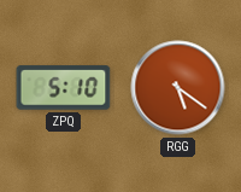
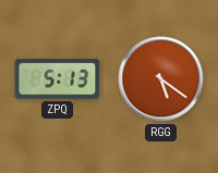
ZPQ: 5:10 -> 5:13
